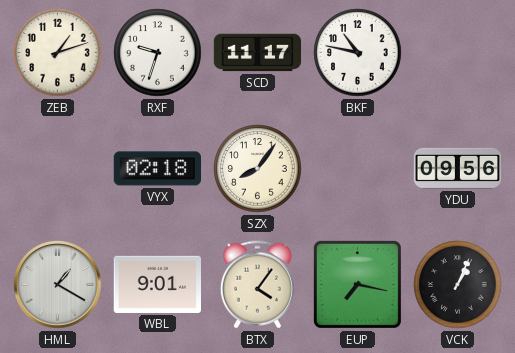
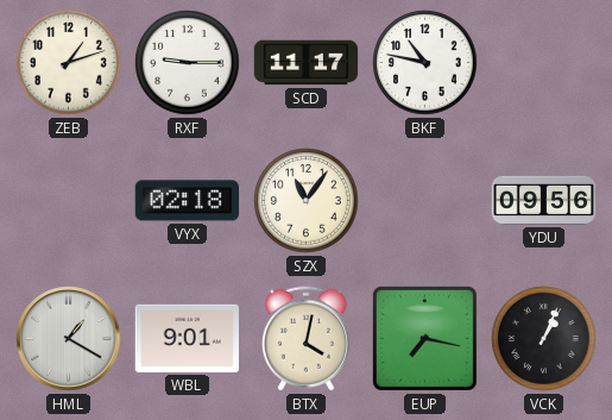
RXF: 9:33 -> 9:15
SZX: 8:06 -> 11:06
BTX: 4:06 -> 4:02
